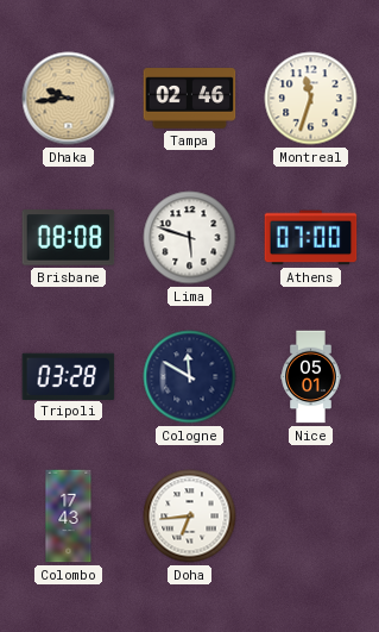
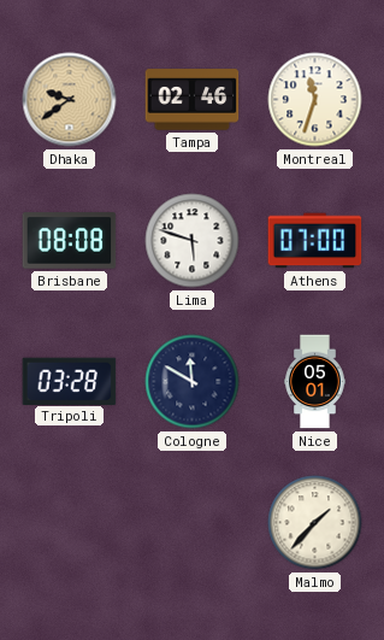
Dhaka: 9:44 -> 9:39
Colombo: 17:43 -> none
Doha: 6:44 -> none
Malmo: none -> 1:37
